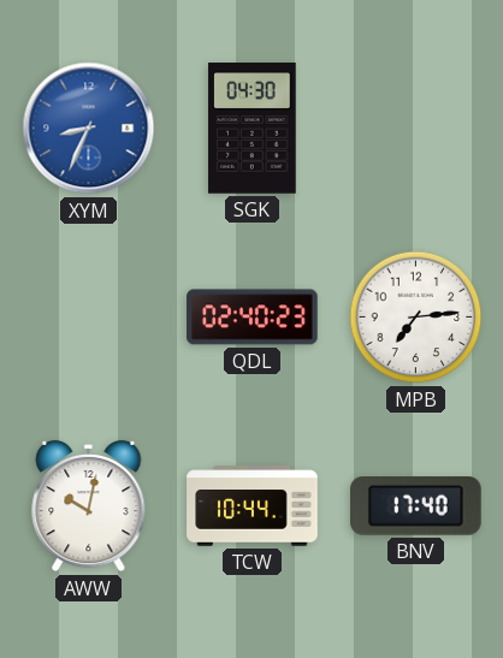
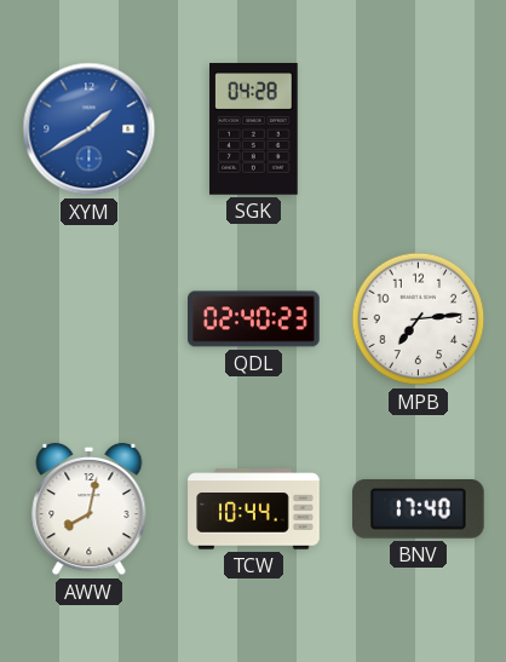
XYM: 8:34 -> 1:40
SGK: 04:30 -> 04:28
AWW: 10:02 -> 8:02
